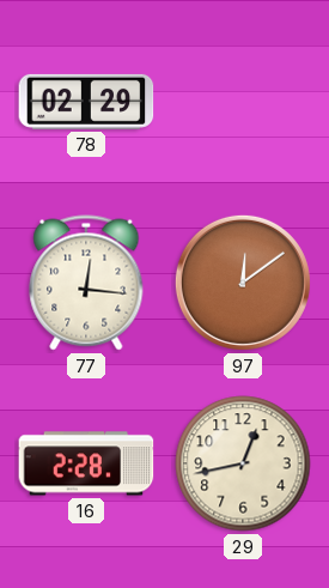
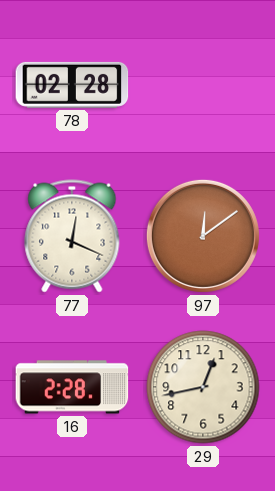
78: 02:29 -> 02:28
77: 12:16 -> 12:19
